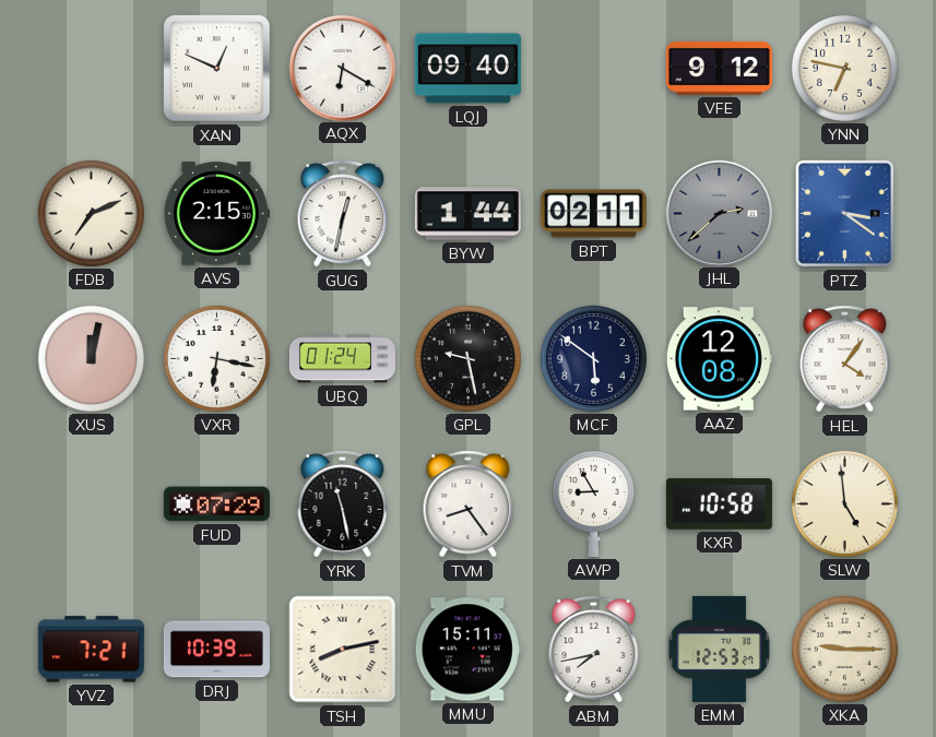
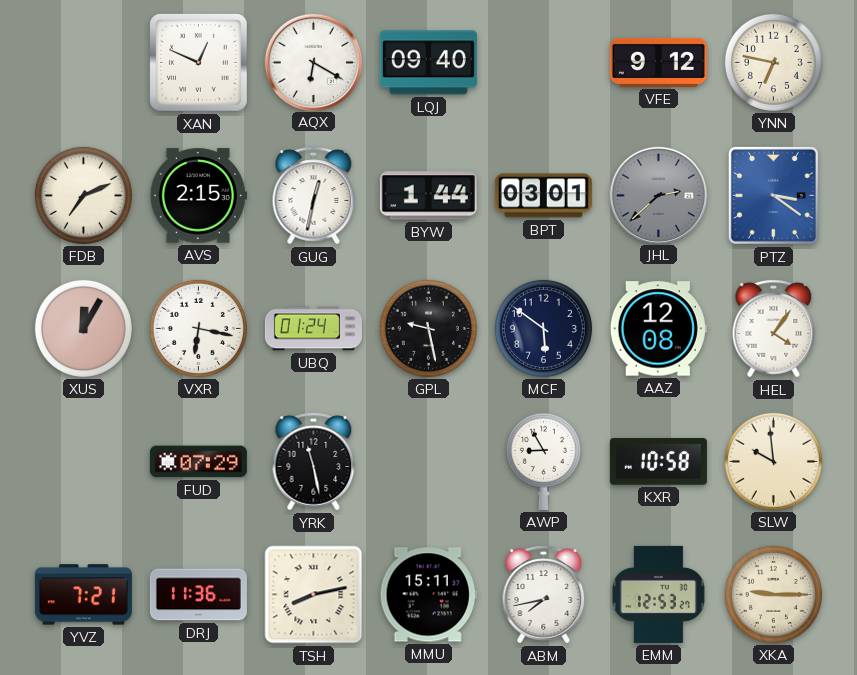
BPT: 02:11 -> 03:01
XUS: 12:02 -> 12:05
TVM: 8:24 -> none
SLW: 4:59 -> 9:59
DRJ: 10:39 -> 11:36
